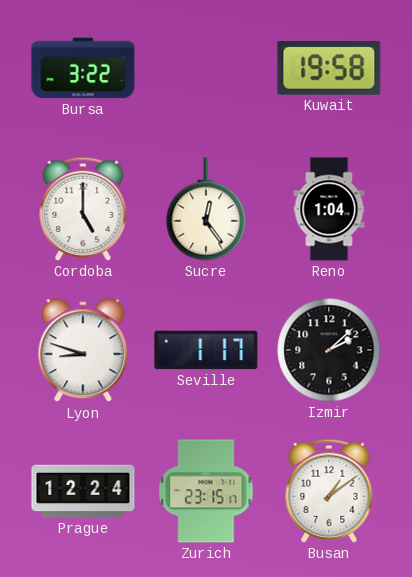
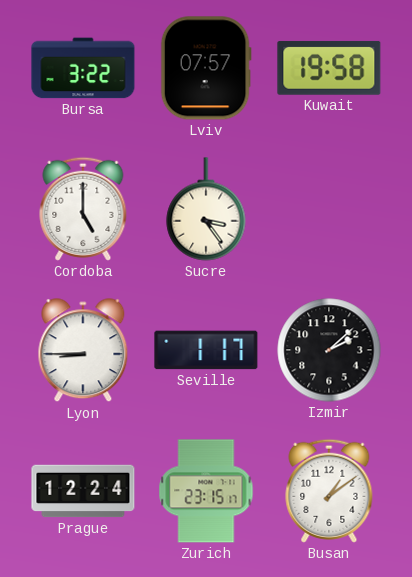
Lviv: none -> 07:57
Sucre: 12:24 -> 3:24
Reno: 1:04 -> none
Lyon: 8:48 -> 8:45
